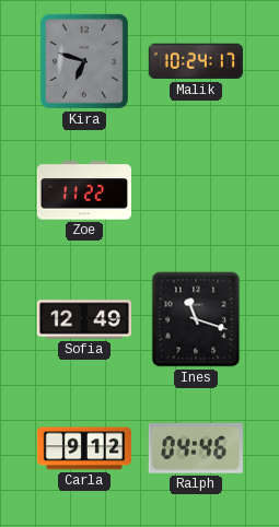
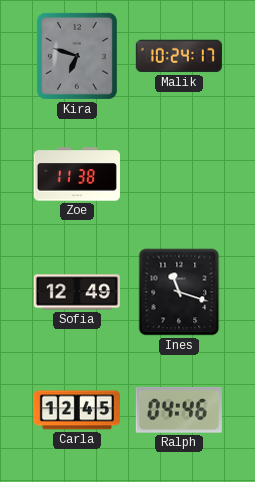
Zoe: 11:22 -> 11:38
Carla: 9:12 -> 12:45
